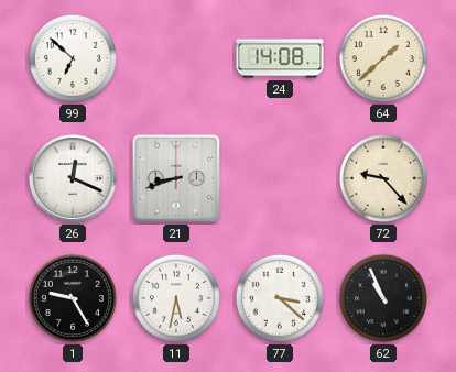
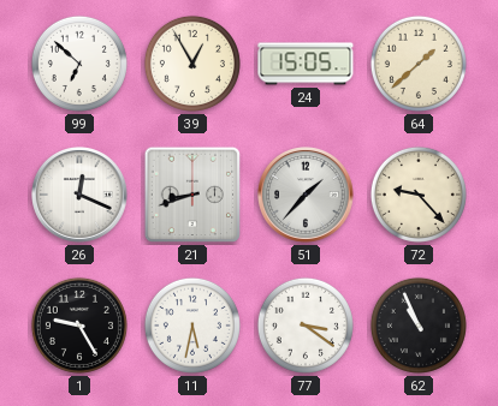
39: none -> 12:55
24: 14:08 -> 15:05
51: none -> 1:37
77: 3:22 -> 3:21
